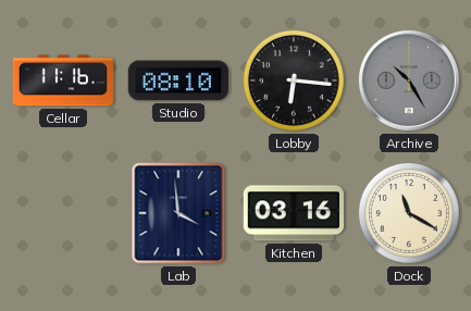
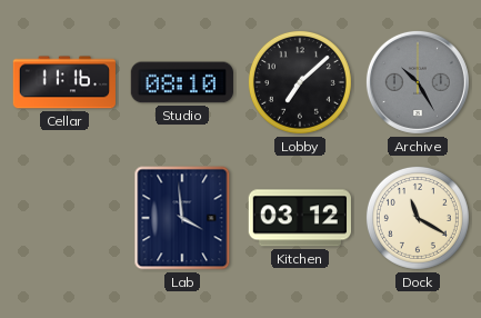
Lobby: 6:16 -> 7:08
Kitchen: 03:16 -> 03:12
